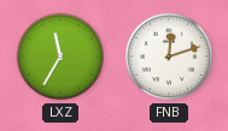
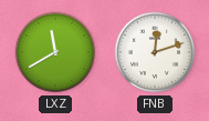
LXZ: 11:35 -> 11:40
